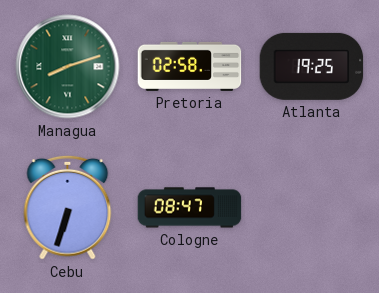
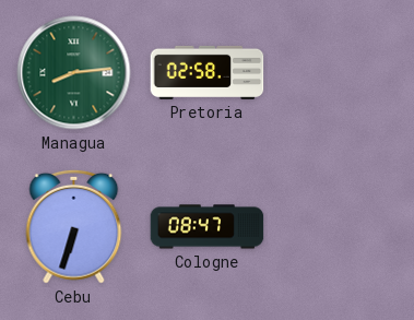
Managua: 8:12 -> 8:14
Atlanta: 19:25 -> none
